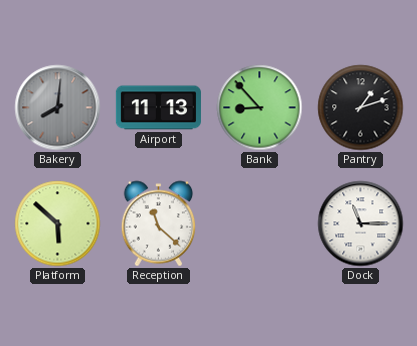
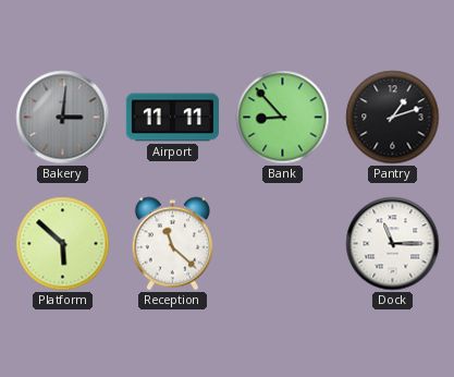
Bakery: 8:01 -> 3:01
Airport: 11:13 -> 11:11
